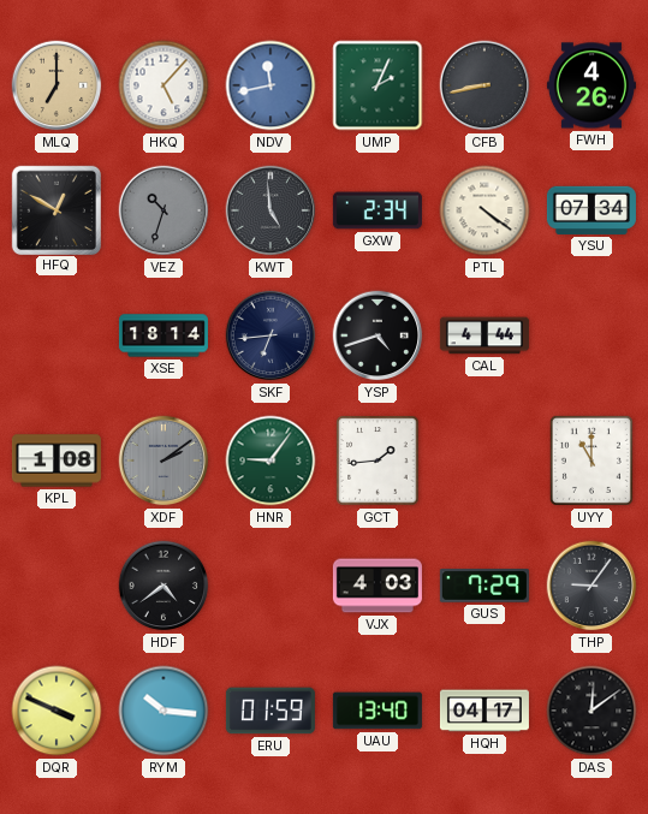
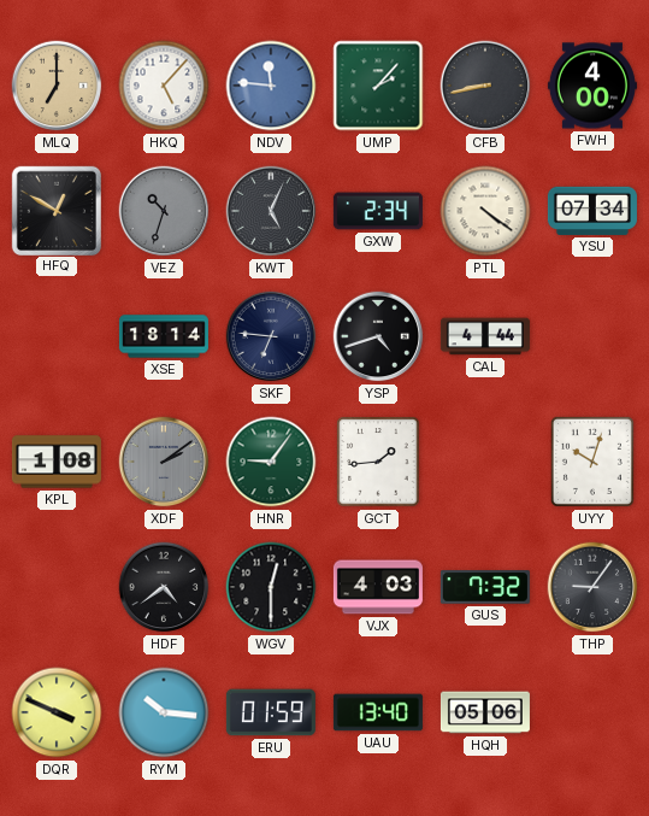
NDV: 11:43 -> 11:46
UMP: 2:04 -> 2:07
FWH: 4:26 -> 4:00
KWT: 4:59 -> 5:04
SKF: 6:44 -> 6:46
UYY: 11:00 -> 10:03
WGV: none -> 12:30
GUS: 7:29 -> 7:32
HQH: 04:17 -> 05:06
DAS: 12:09 -> none
